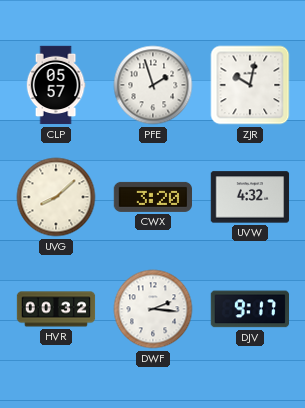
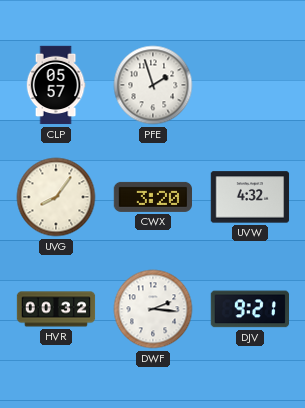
ZJR: 10:02 -> none
UVG: 8:08 -> 8:06
DJV: 9:17 -> 9:21
